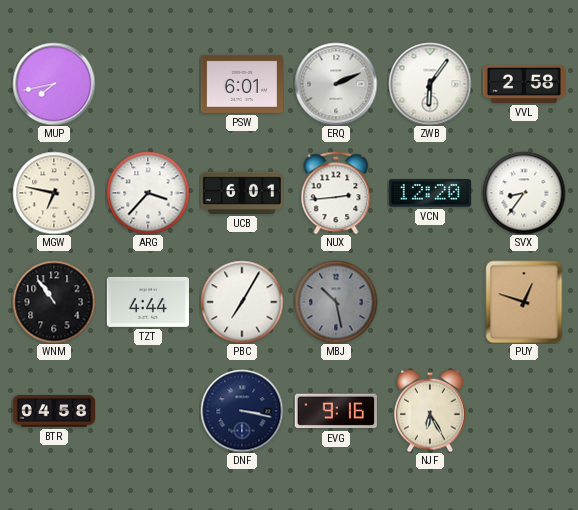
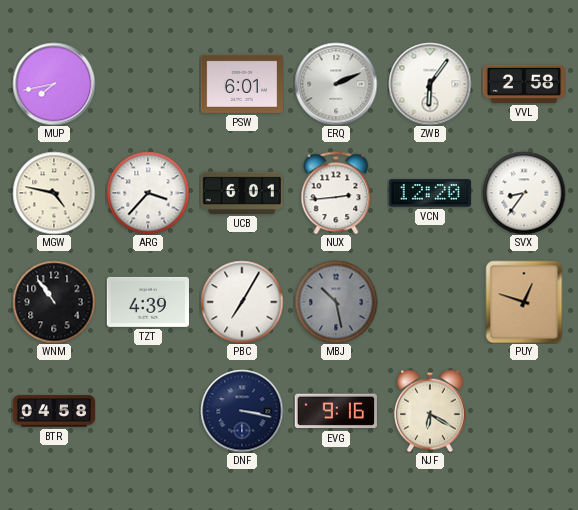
MGW: 6:47 -> 4:47
TZT: 4:44 -> 4:39
NJF: 6:25 -> 6:20
